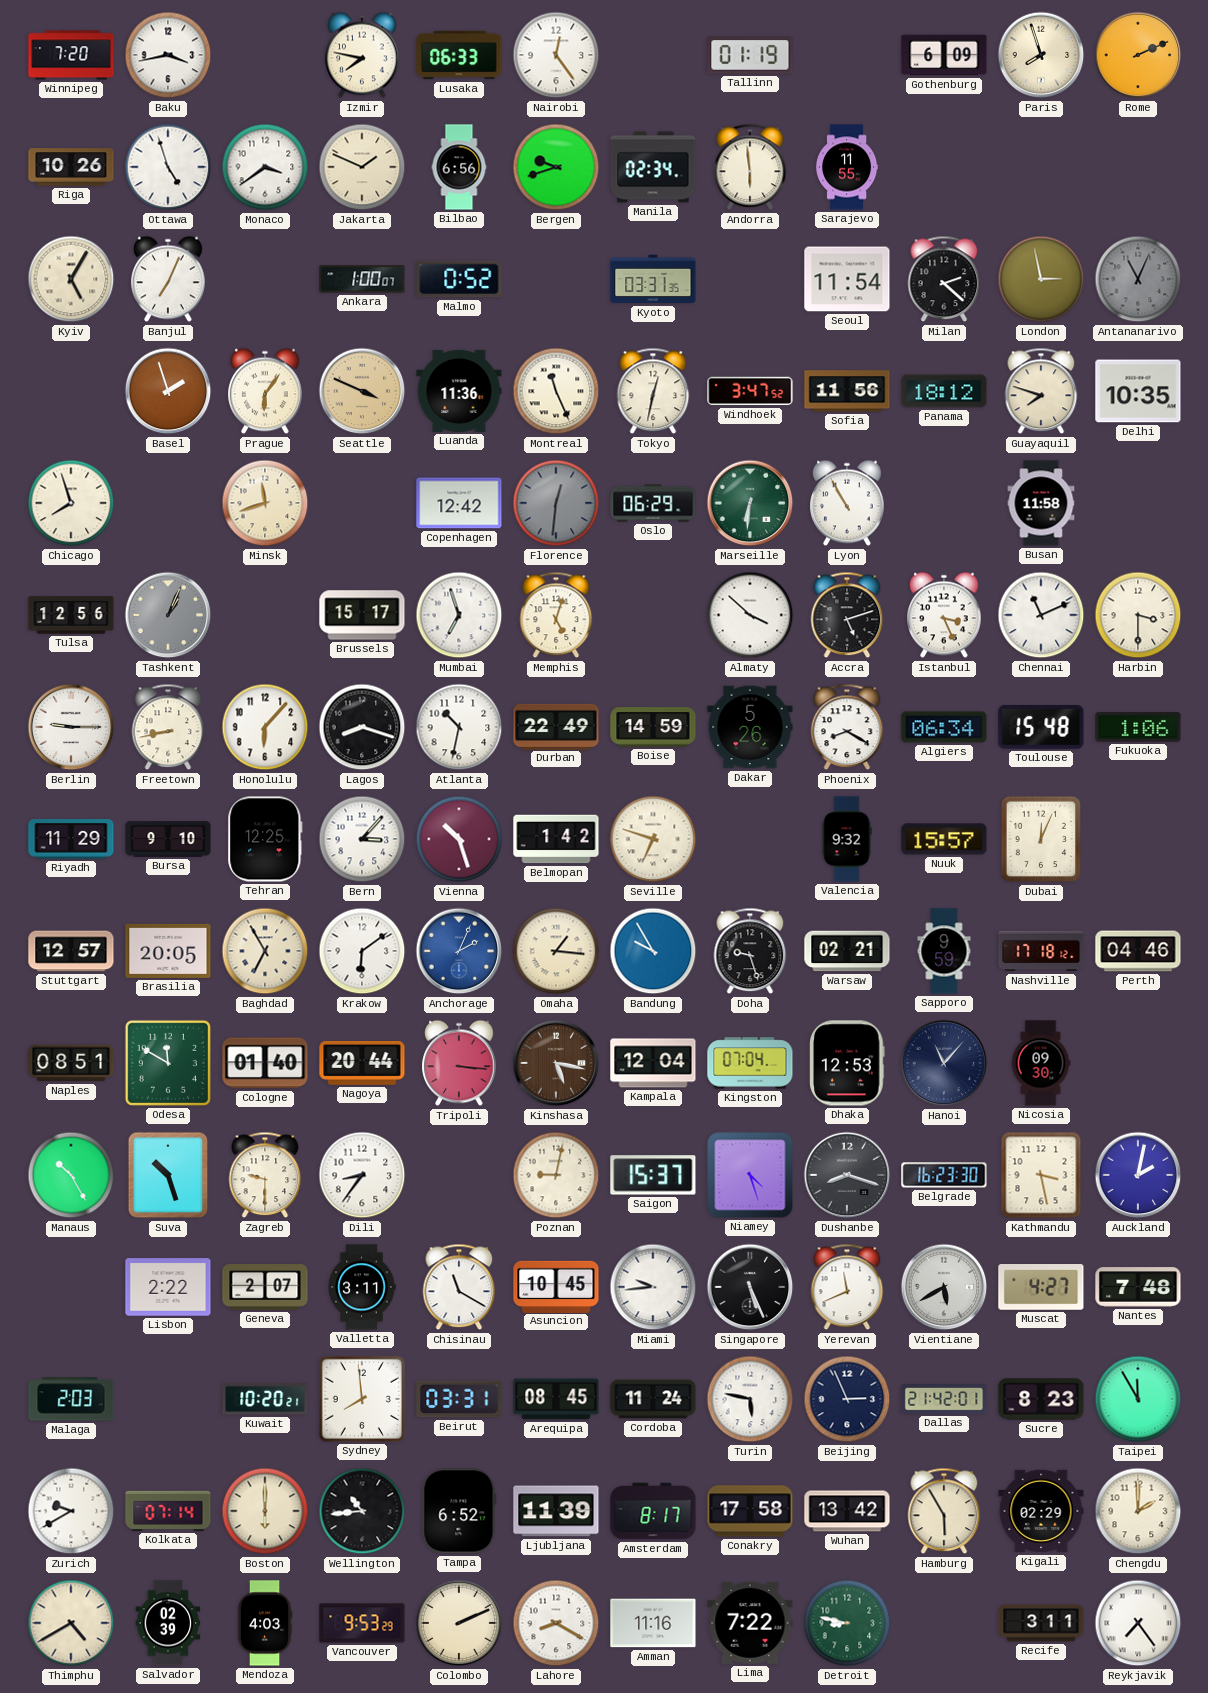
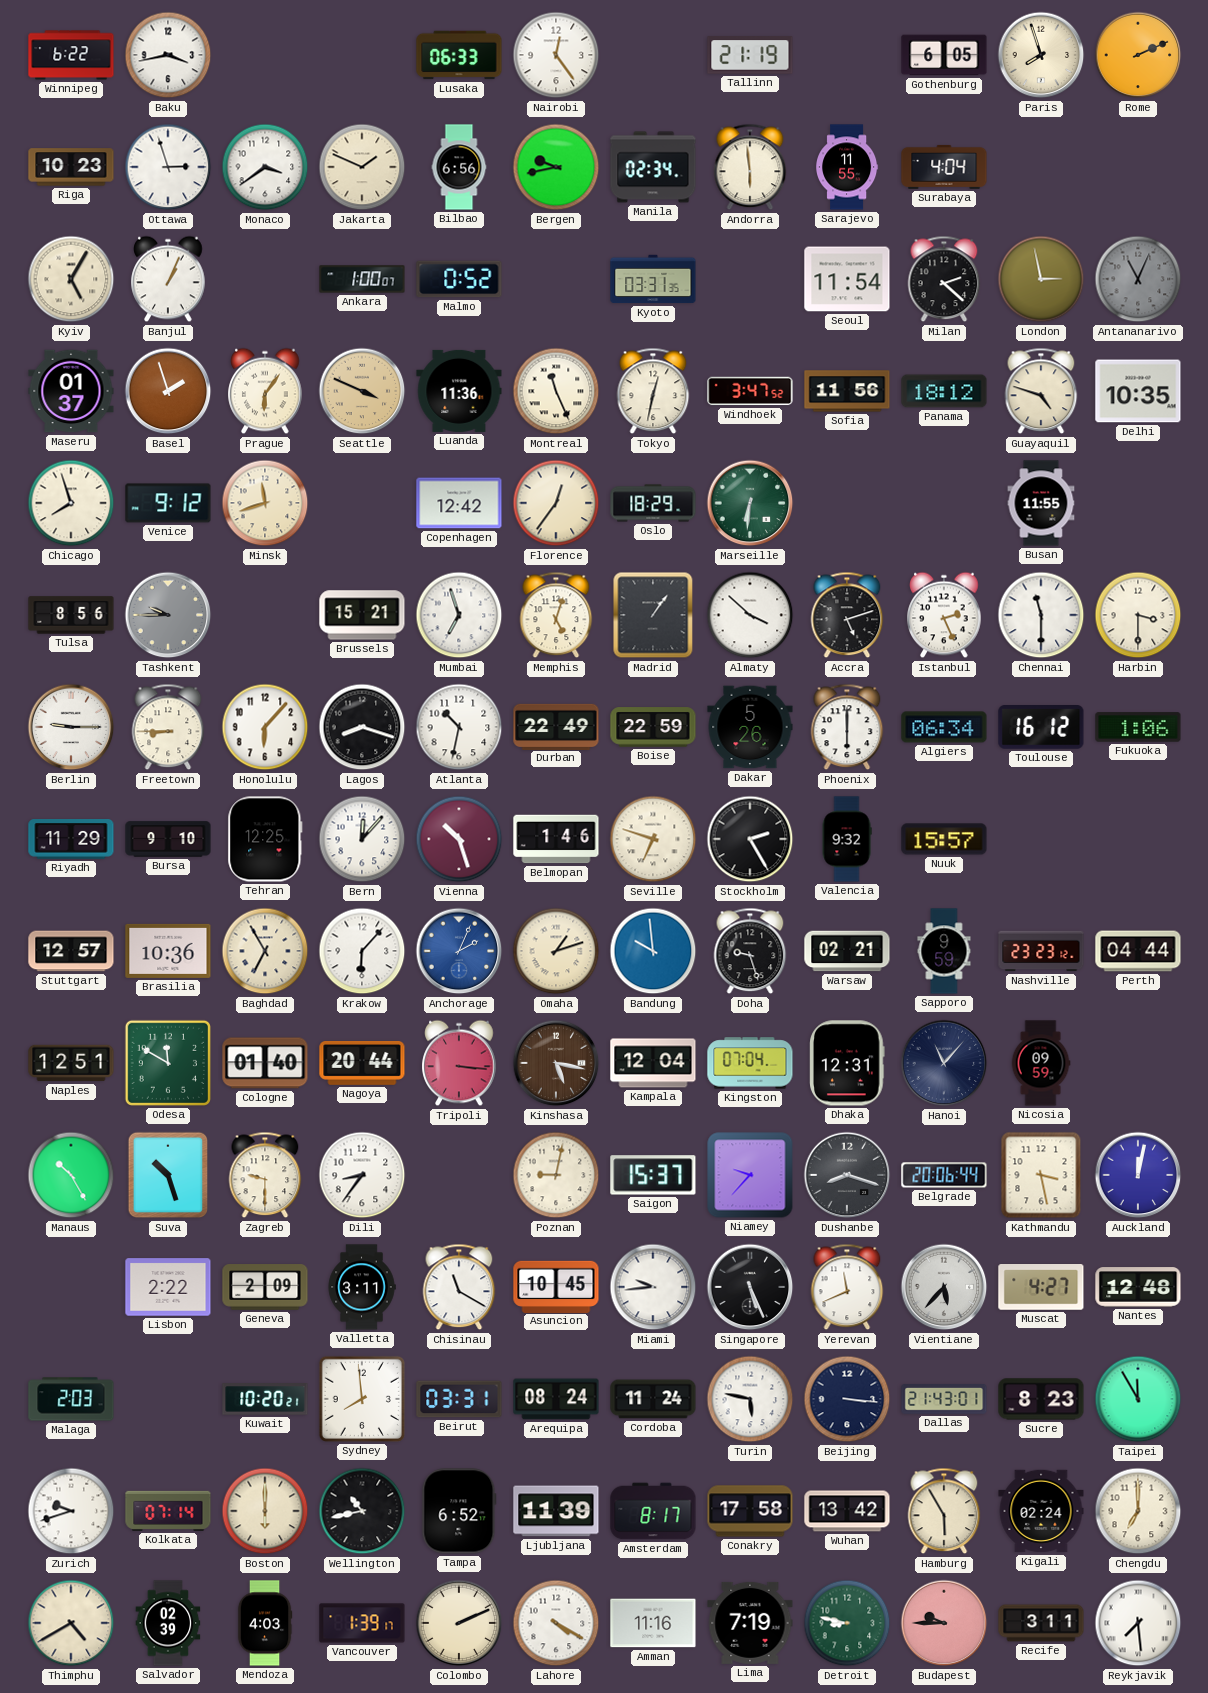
Winnipeg: 7:20 -> 6:22
Izmir: 7:47 -> none
Tallinn: 01:19 -> 21:19
Gothenburg: 6:09 -> 6:05
Riga: 10:26 -> 10:23
Ottawa: 4:57 -> 2:57
Bergen: 9:42 -> 9:43
Surabaya: none -> 4:04
Banjul: 7:04 -> 1:04
Maseru: none -> 01:37
Guayaquil: 7:48 -> 4:48
Venice: none -> 9:12
Florence: 12:31 -> 12:36
Florence dial: grey -> cream
Oslo: 06:29 -> 18:29
Lyon: 10:55 -> none
Busan: 11:58 -> 11:55
Tulsa: 12:56 -> 8:56
Tashkent: 1:04 -> 9:45
Brussels: 15:17 -> 15:21
Madrid: none -> 1:06
Istanbul: 3:26 -> 2:26
Chennai: 11:11 -> 11:30
Freetown: 8:43 -> 8:45
Boise: 14:59 -> 22:59
Phoenix: 8:20 -> 6:00
Toulouse: 15:48 -> 16:12
Bern: 3:07 -> 12:07
Belmopan: 1:42 -> 1:46
Stockholm: none -> 2:25
Dubai: 12:04 -> none
Brasilia: 20:05 -> 10:36
Krakow: 6:09 -> 6:07
Omaha: 1:16 -> 1:12
Bandung: 9:55 -> 9:59
Nashville: 17:18 -> 23:23
Perth: 04:46 -> 04:44
Naples: 08:51 -> 12:51
Dhaka: 12:53 -> 12:31
Nicosia: 09:30 -> 09:59
Niamey: 4:27 -> 9:37
Belgrade: 16:23 -> 20:06
Auckland: 2:02 -> 12:02
Geneva: 2:07 -> 2:09
Vientiane: 5:40 -> 5:37
Nantes: 7:48 -> 12:48
Arequipa: 08:45 -> 08:24
Beijing: 2:56 -> 3:16
Dallas: 21:42 -> 21:43
Zurich: 9:40 -> 9:42
Wellington: 10:44 -> 10:43
Kigali: 02:29 -> 02:24
Chengdu: 2:00 -> 7:00
Vancouver: 9:53 -> 1:39
Lahore: 8:20 -> 4:20
Lima: 7:22 -> 7:19
Budapest: none -> 9:45
Reykjavik: 7:24 -> 7:29
